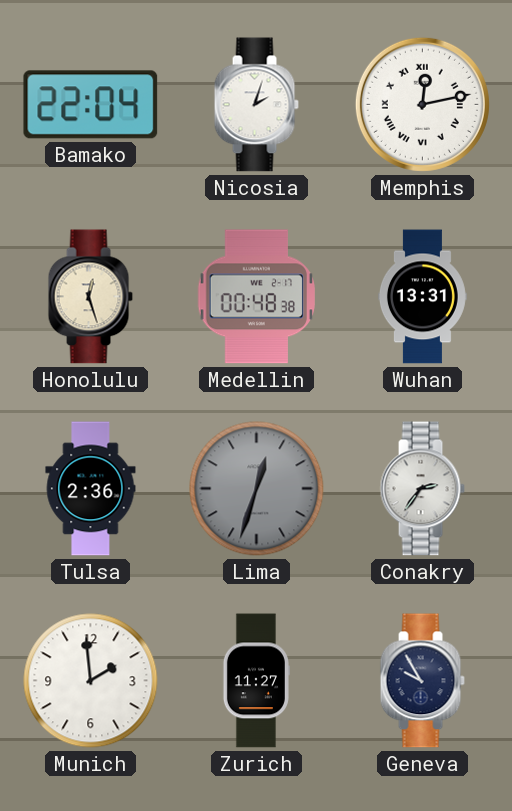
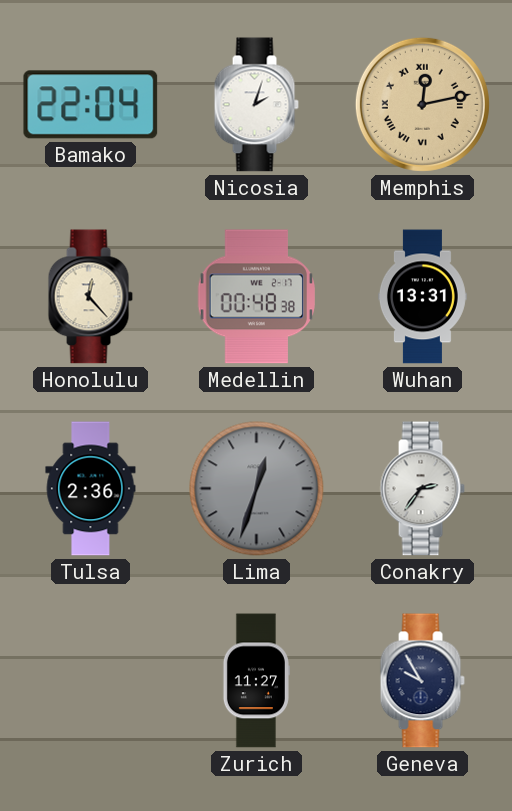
Memphis dial: white -> champagne
Honolulu: 12:27 -> 12:23
Munich: 1:59 -> none
